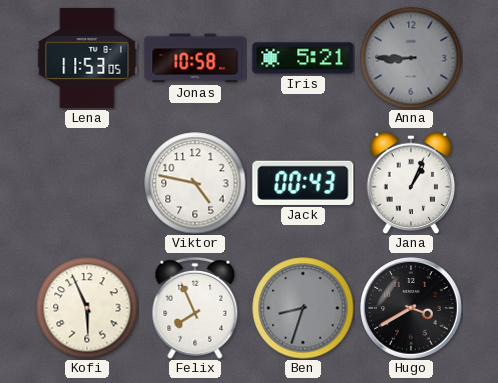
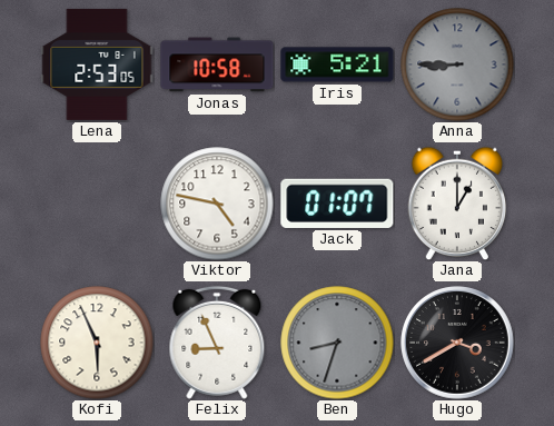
Lena: 11:53 -> 2:53
Jack: 00:43 -> 01:07
Jana: 1:04 -> 1:00
Felix: 7:56 -> 8:56
